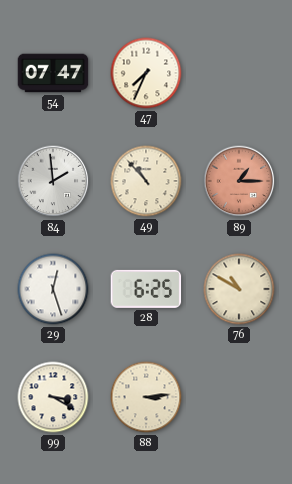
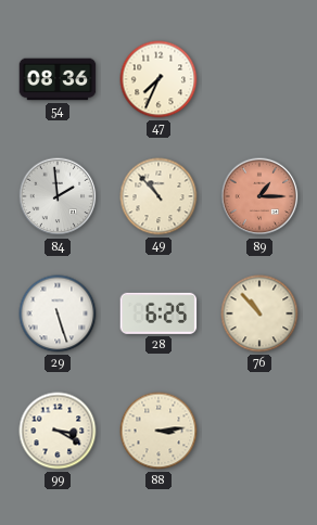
54: 07:47 -> 08:36
29: 12:27 -> 5:27
76: 10:50 -> 10:53
